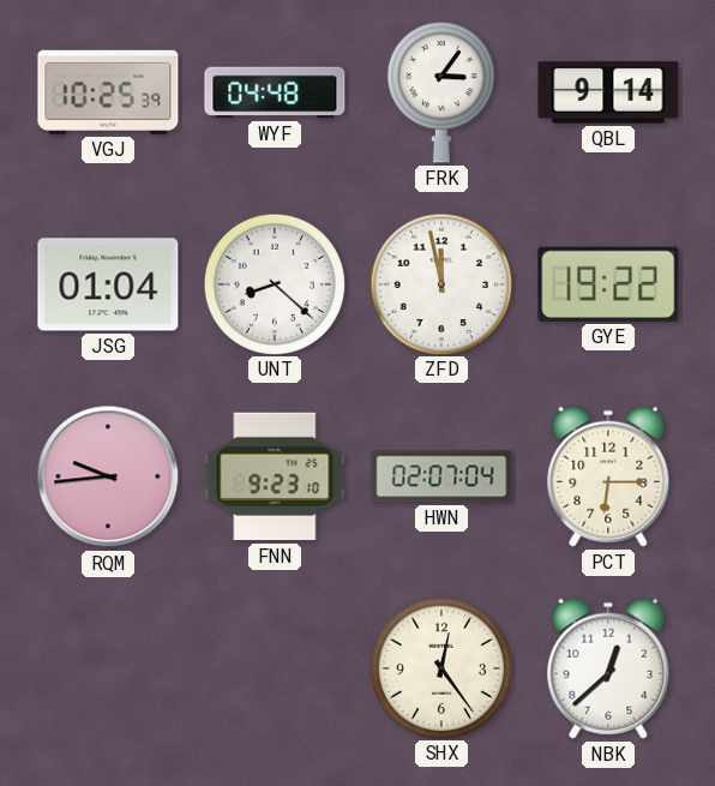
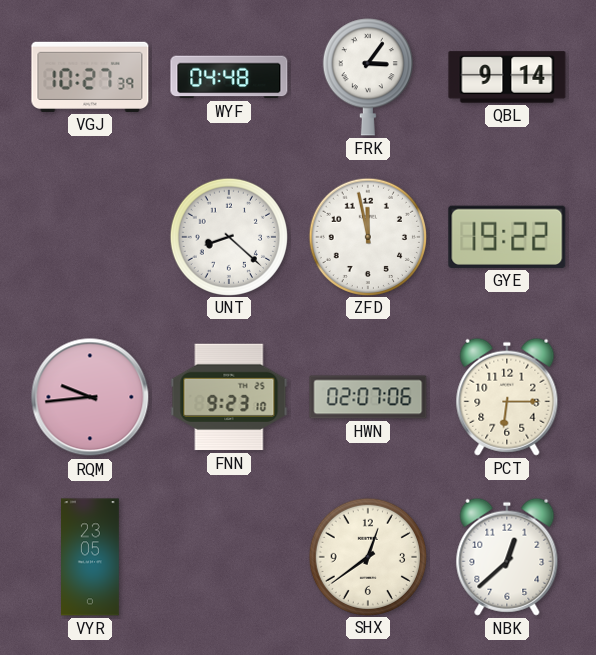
VGJ: 10:25 -> 10:27
JSG: 01:04 -> none
HWN: 02:07:04 -> 02:07:06
VYR: none -> 23:05
SHX: 12:24 -> 12:39
